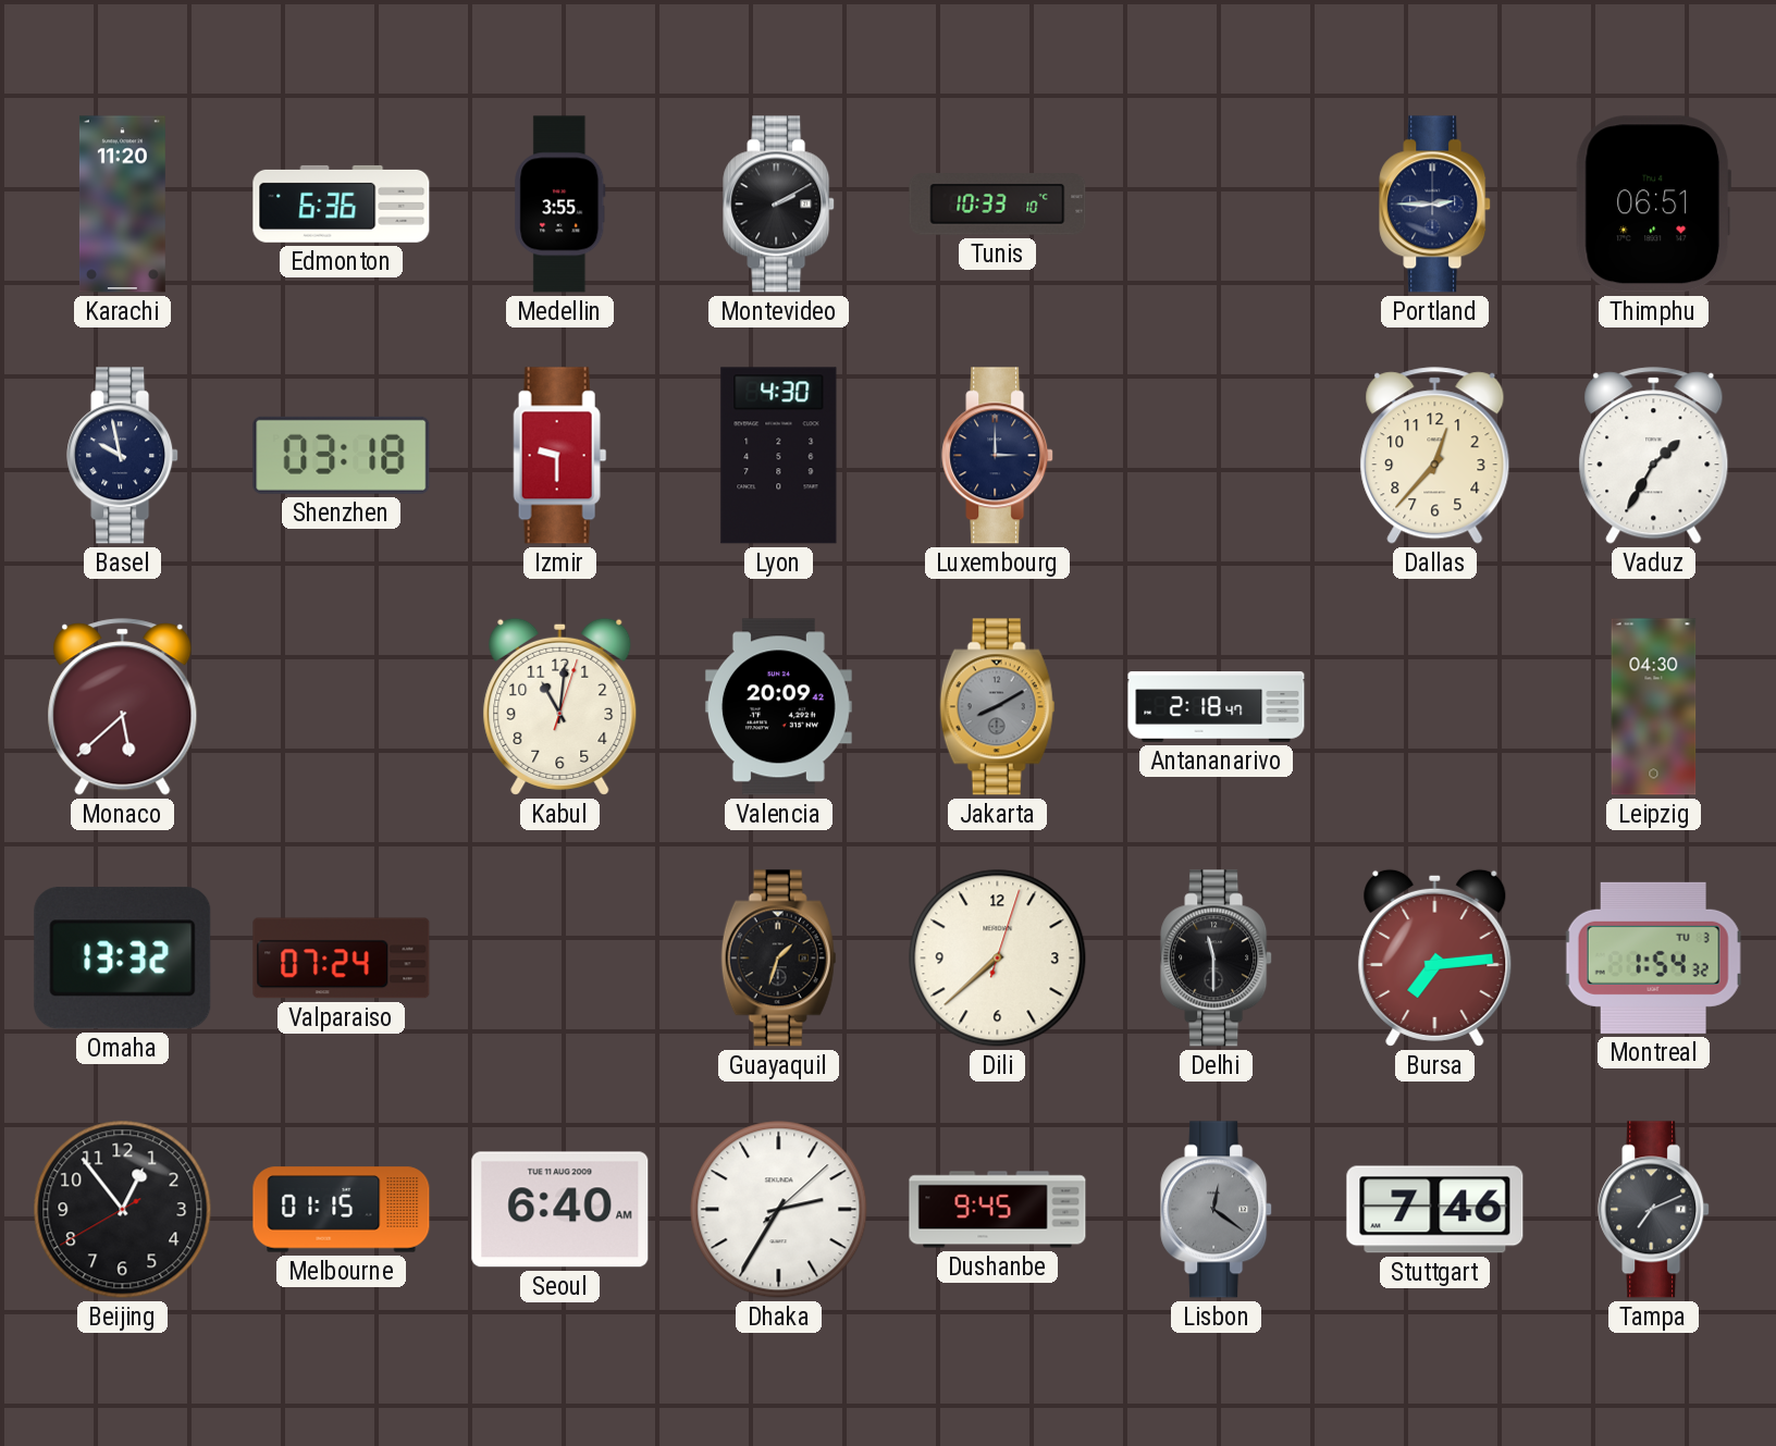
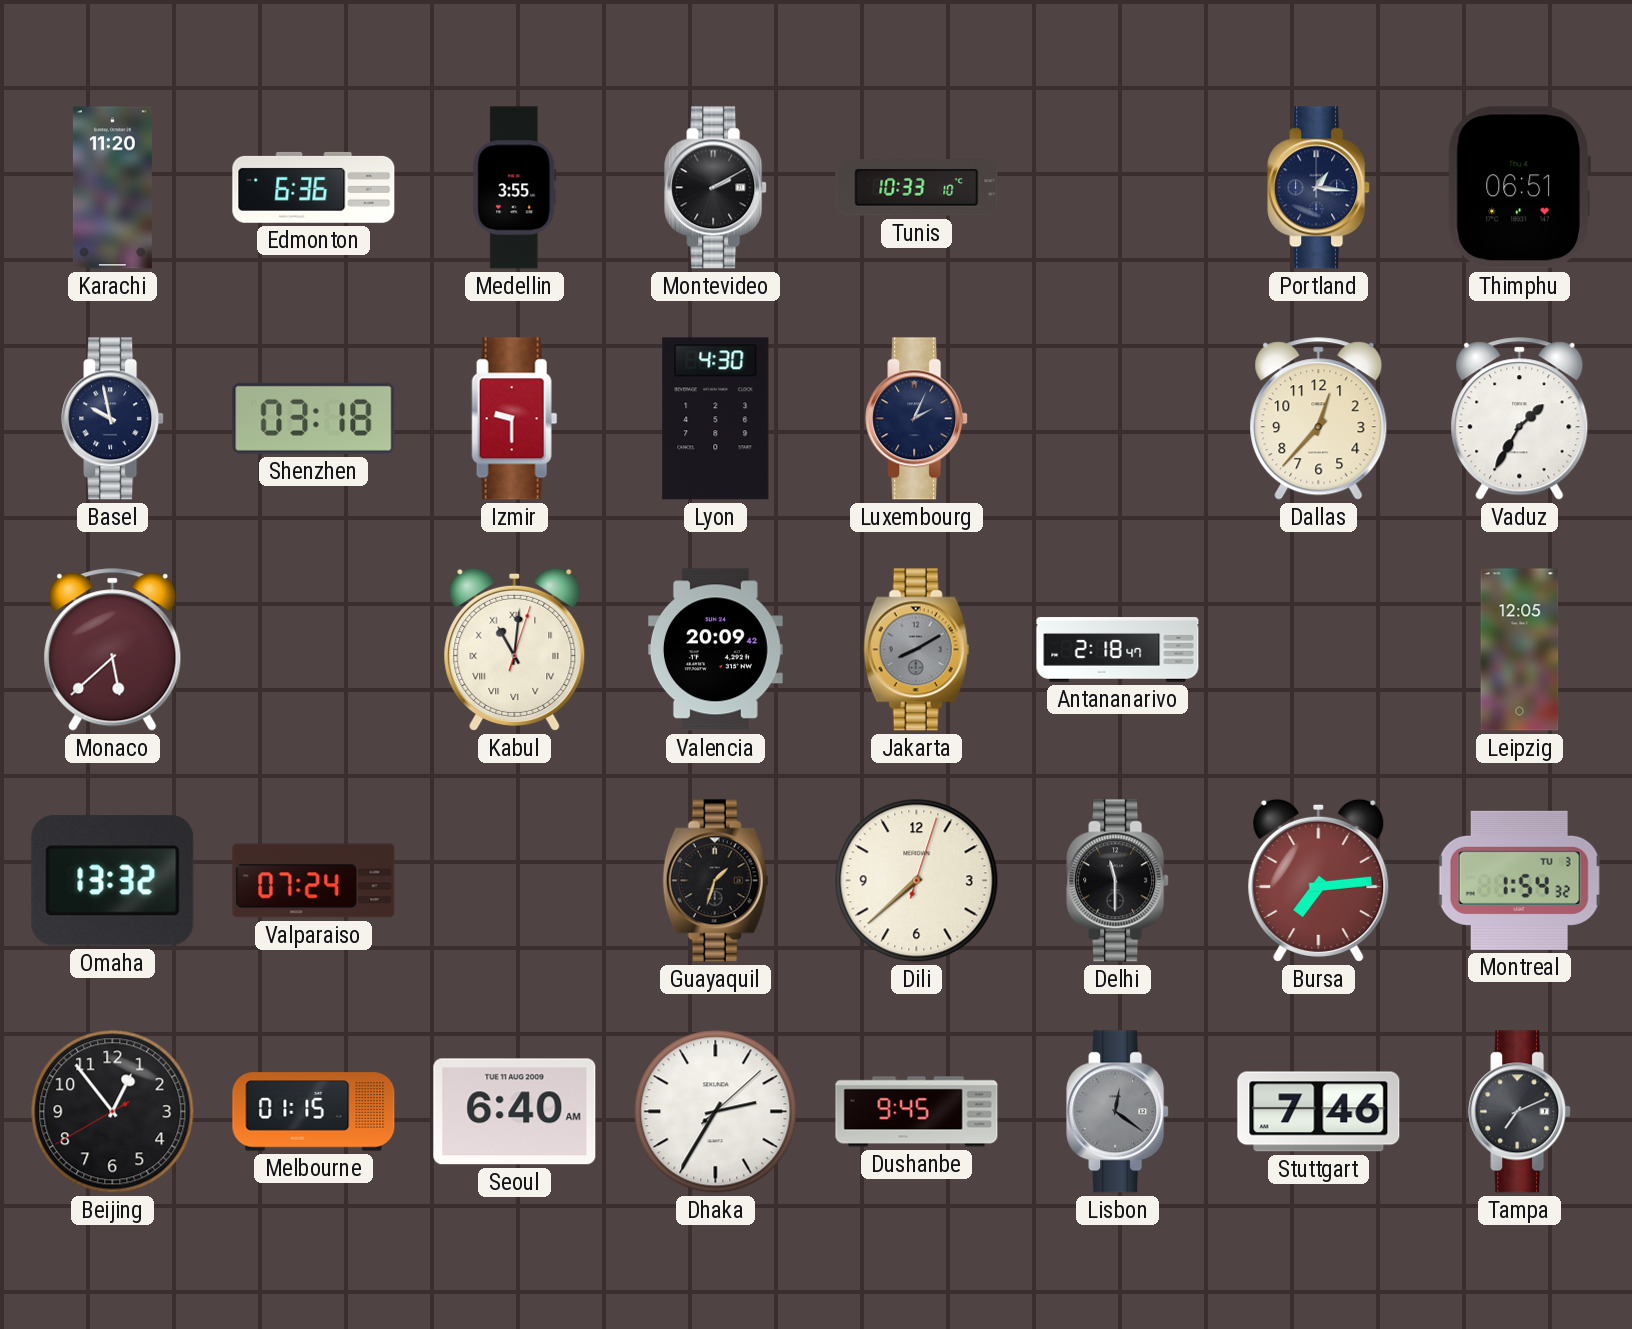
Portland: 2:45 -> 1:16
Luxembourg: 3:00 -> 2:04
Kabul numerals: Arabic -> Roman
Leipzig: 04:30 -> 12:05
